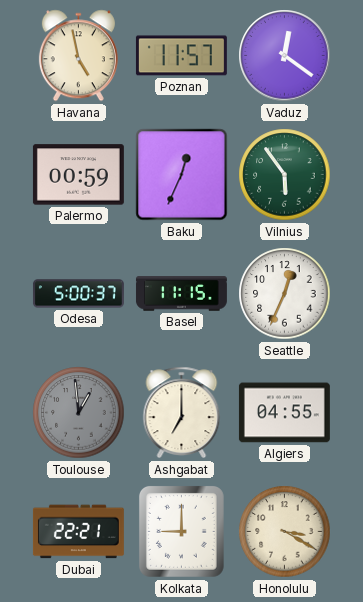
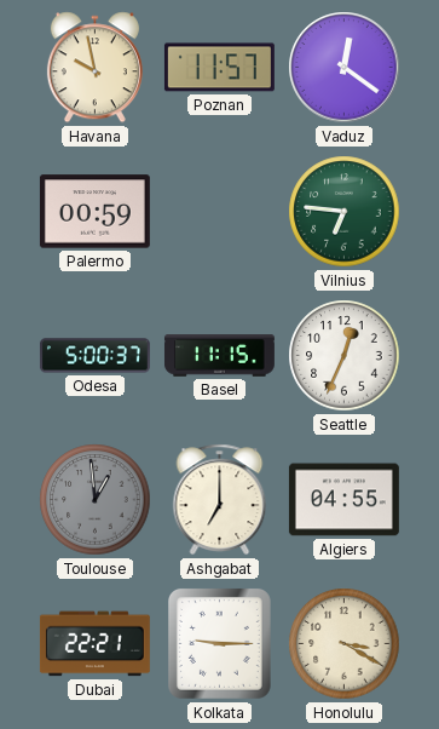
Havana: 4:58 -> 9:58
Baku: 12:34 -> none
Vilnius: 5:54 -> 6:46
Kolkata: 9:00 -> 9:15
